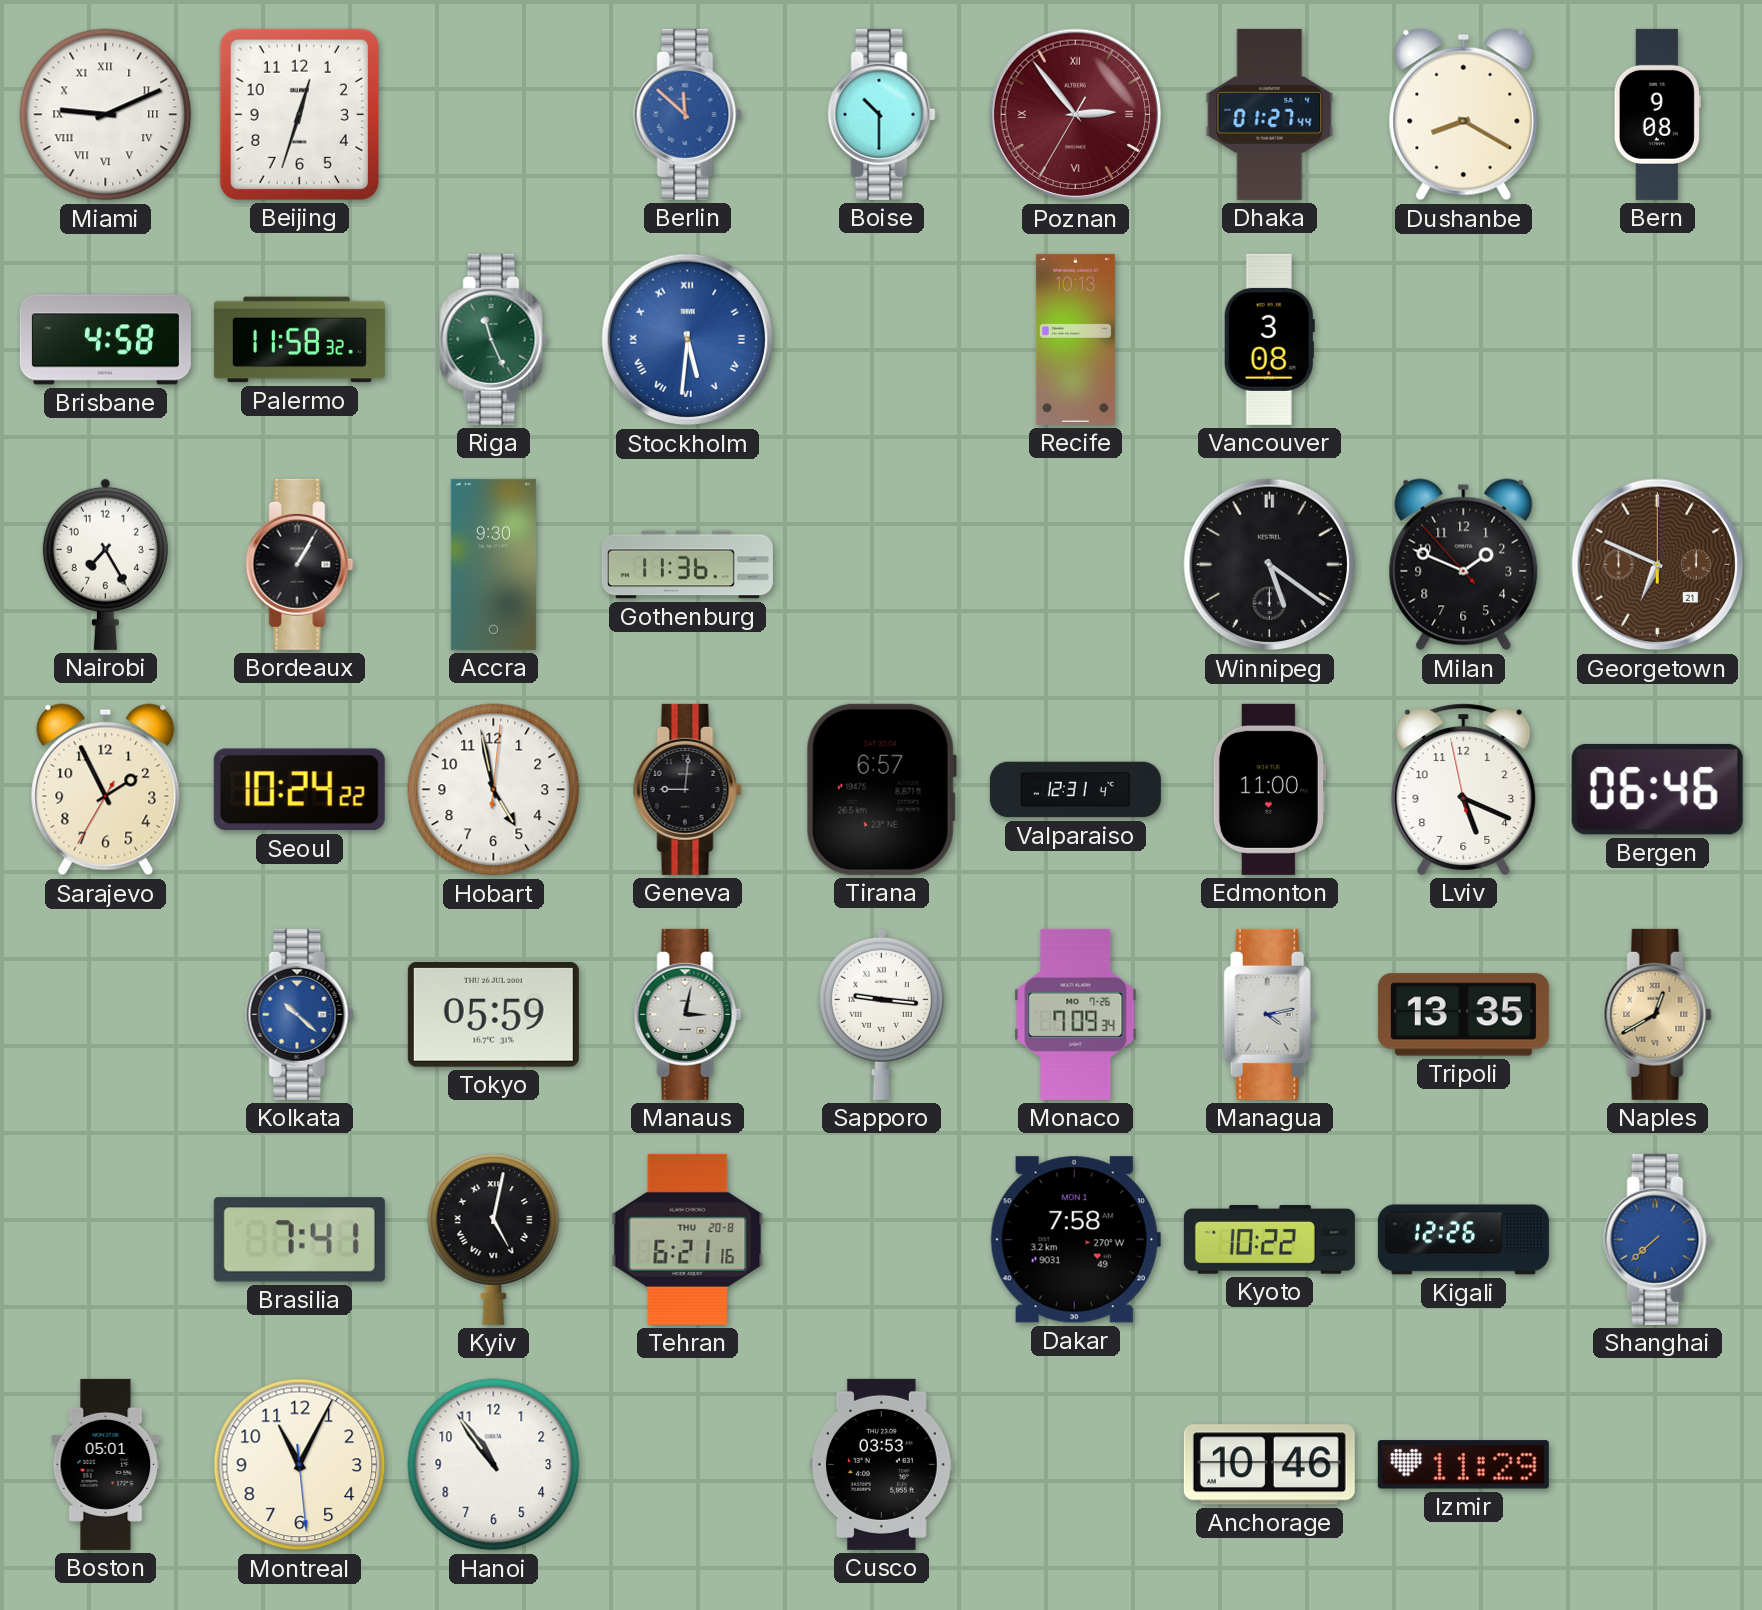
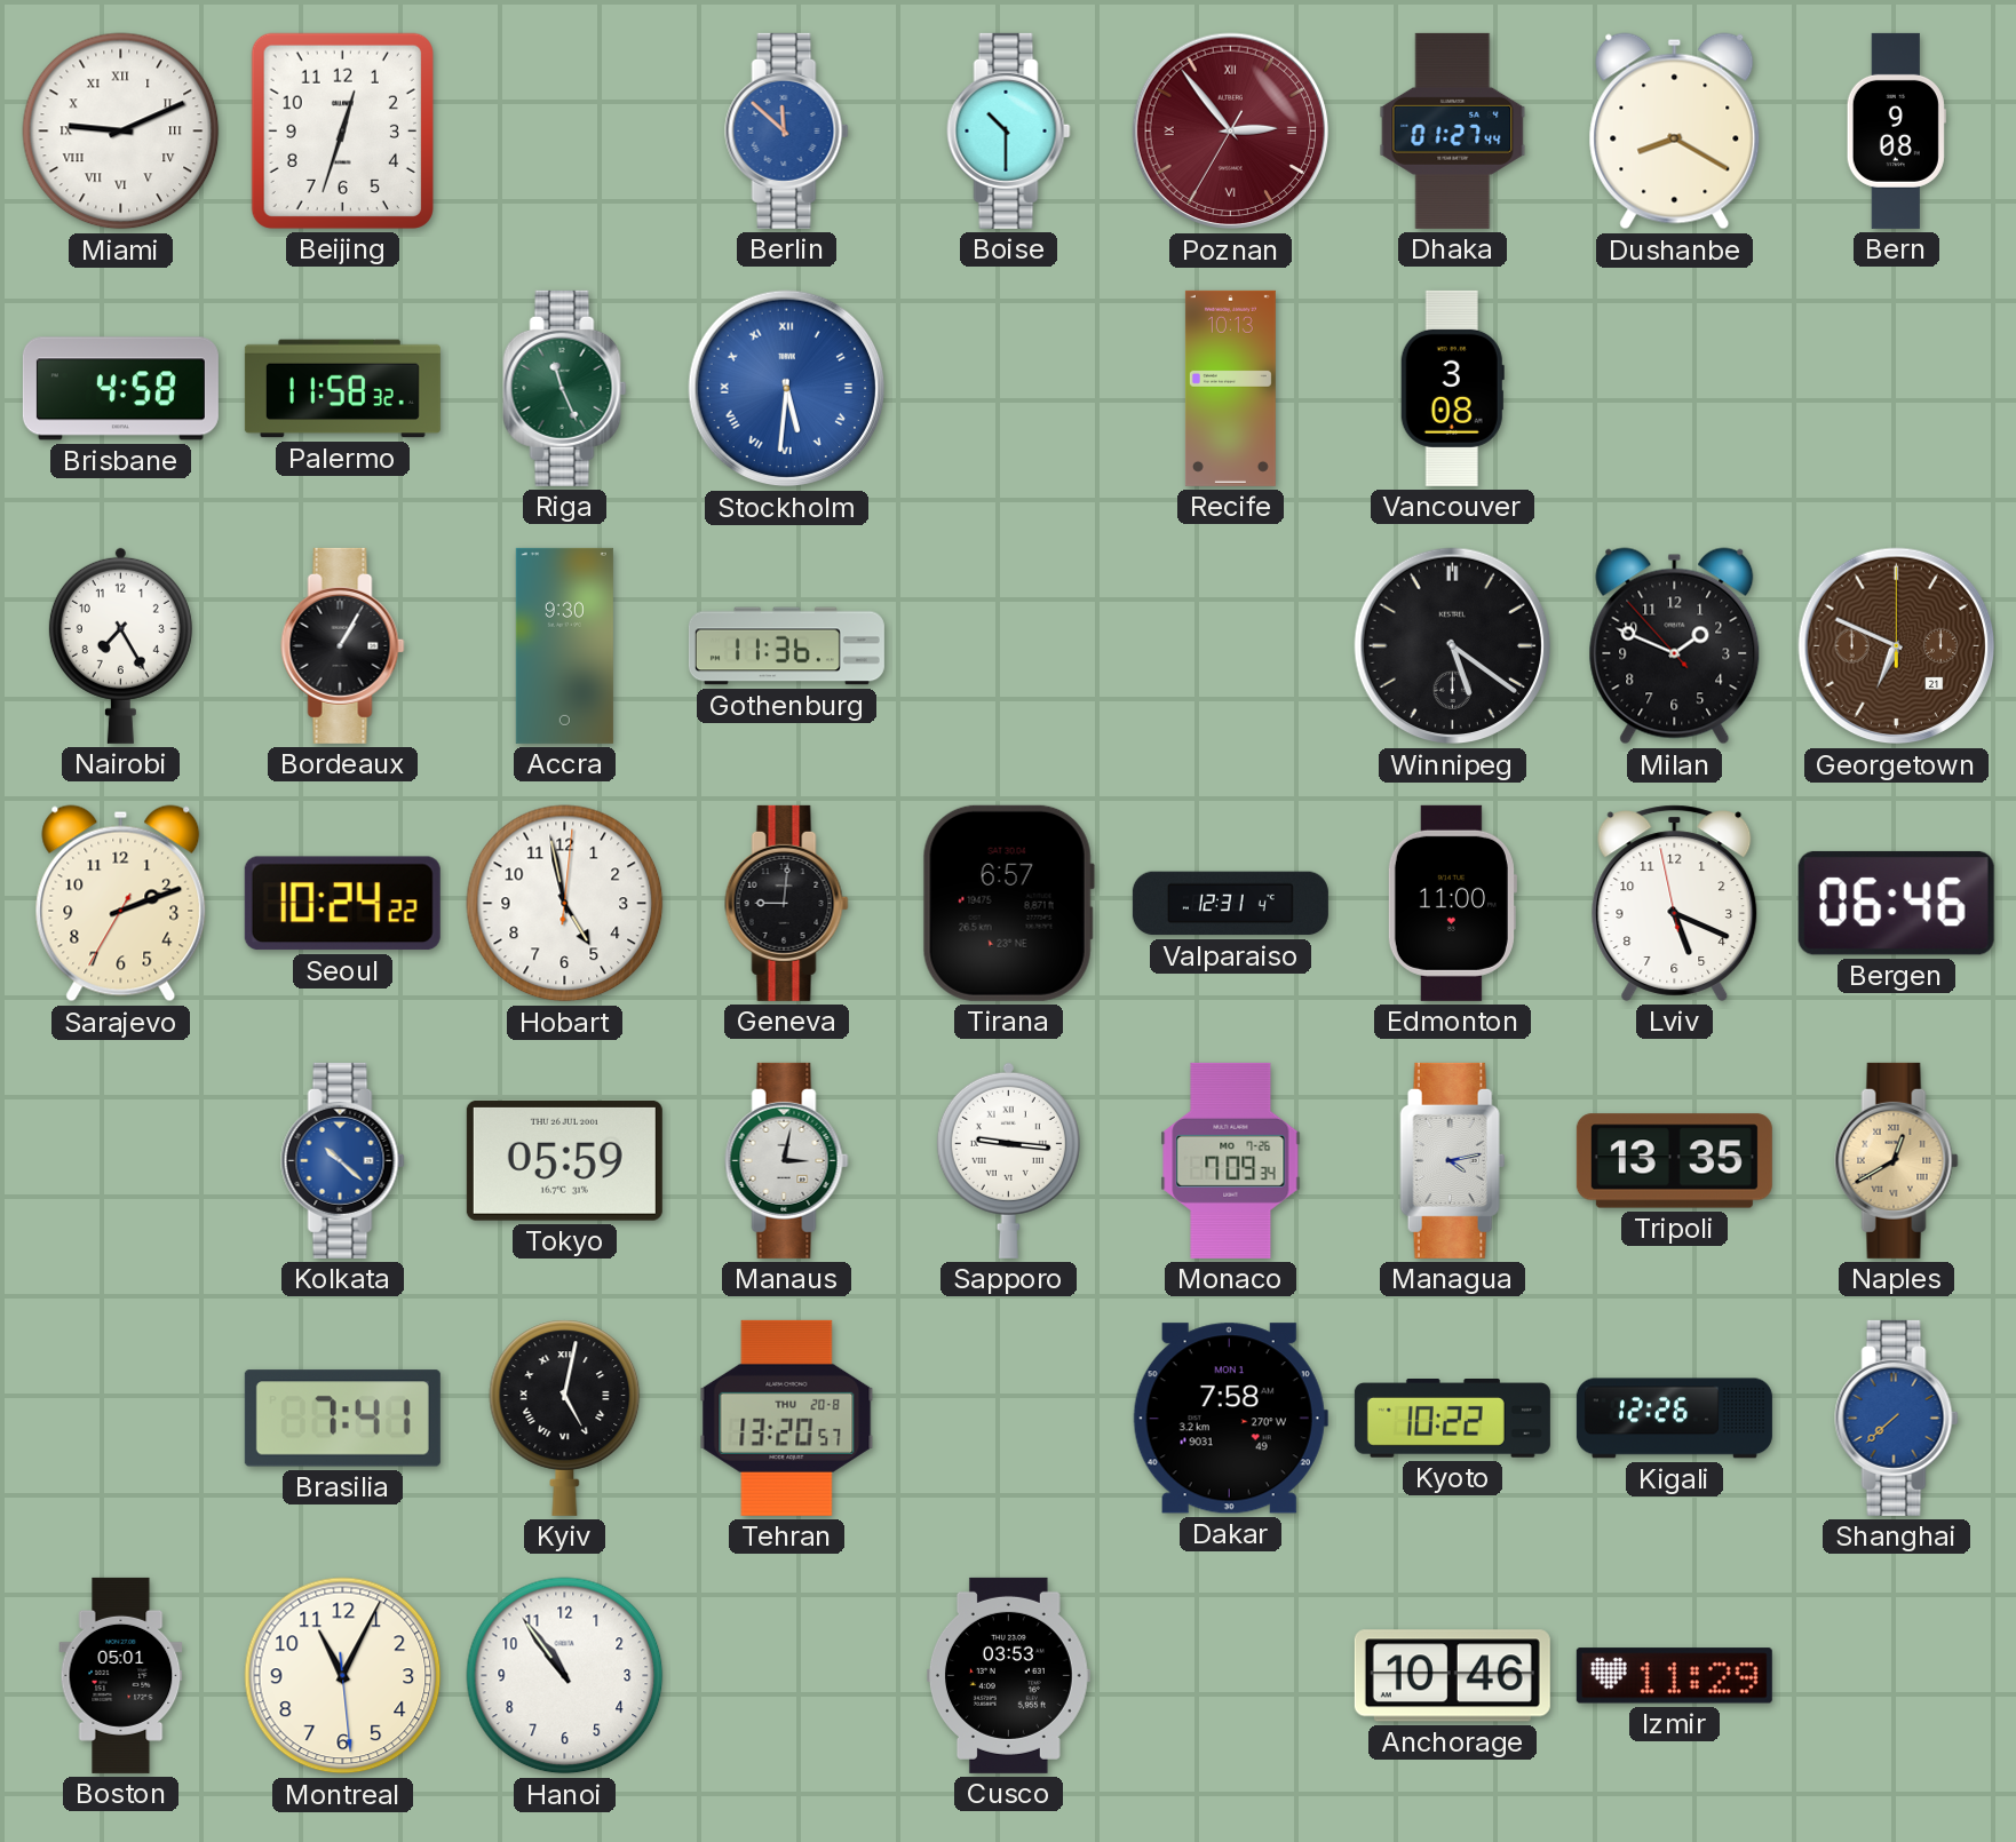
Sarajevo: 1:55 -> 2:11
Tehran: 6:21 -> 13:20
